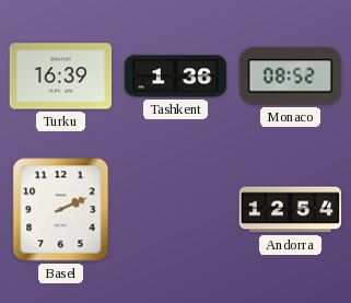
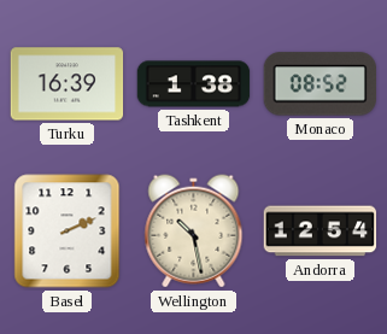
Tashkent: 1:36 -> 1:38
Wellington: none -> 10:28
